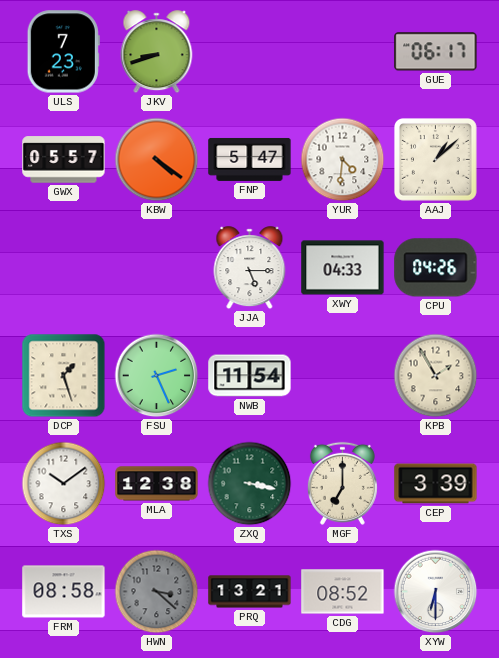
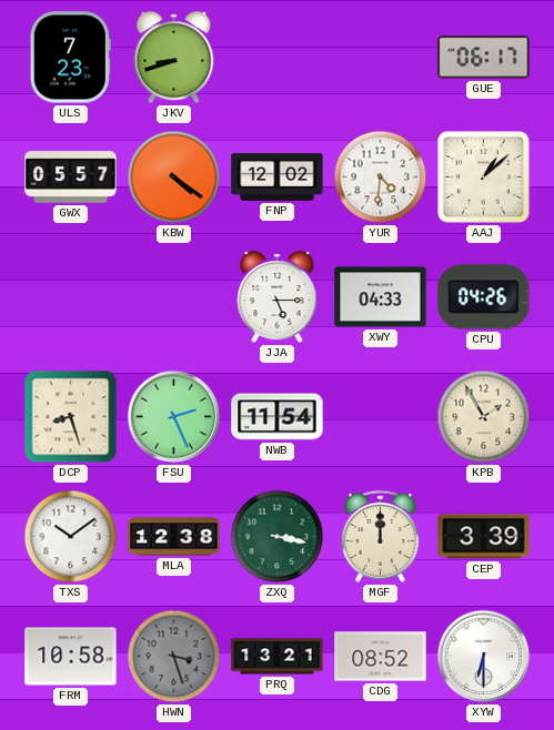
FNP: 5:47 -> 12:02
DCP: 1:27 -> 8:27
MGF: 7:00 -> 12:00
FRM: 08:58 -> 10:58
HWN: 3:22 -> 3:27
